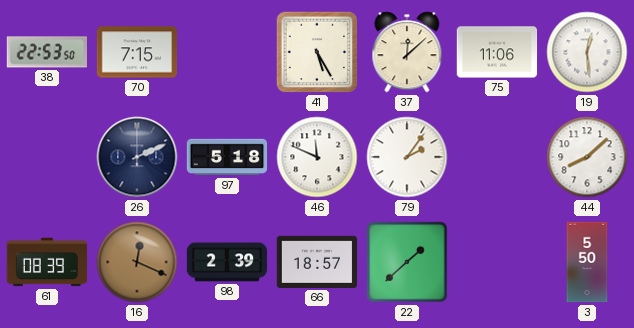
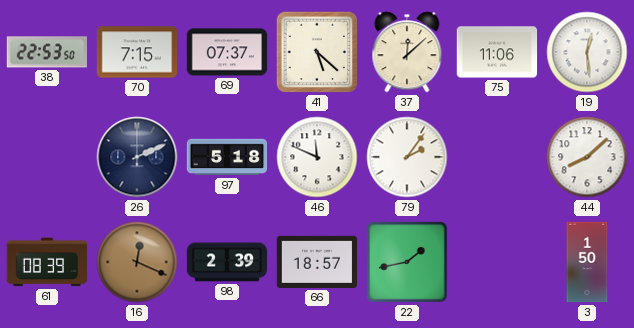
69: none -> 07:37
41: 5:25 -> 5:22
22: 1:38 -> 1:43
3: 5:50 -> 1:50
